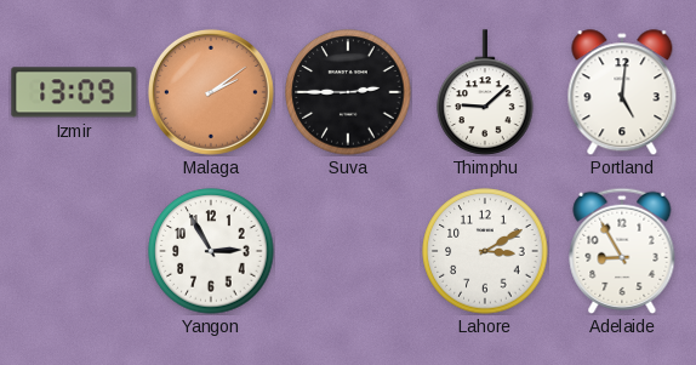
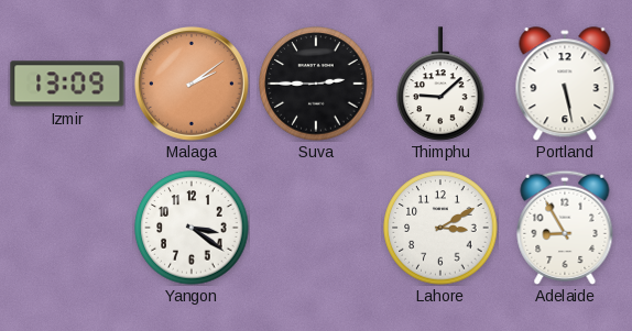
Portland: 5:01 -> 5:28
Yangon: 2:55 -> 3:21
